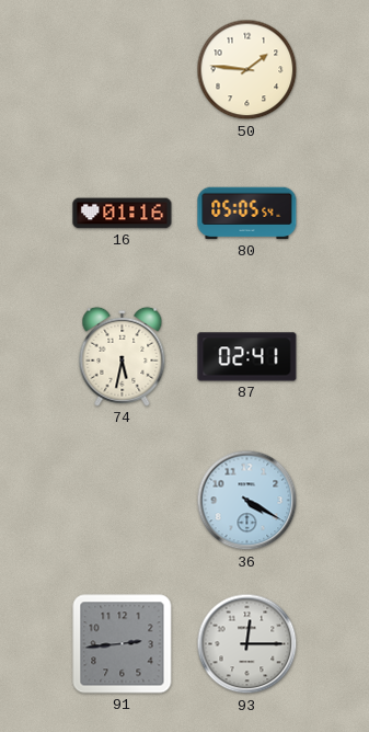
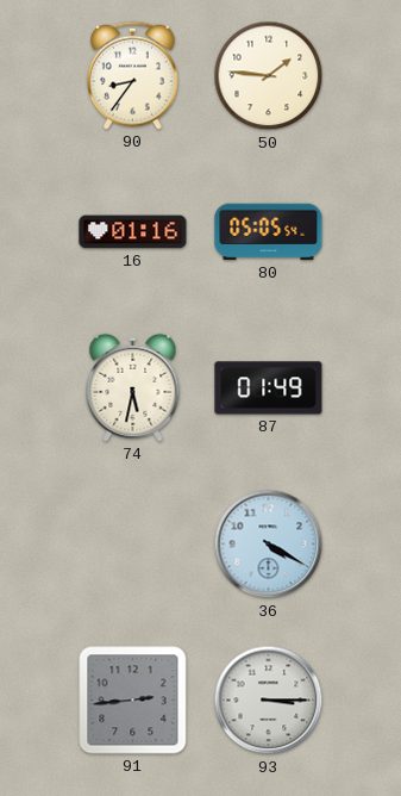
90: none -> 8:36
87: 02:41 -> 01:49
93: 12:15 -> 3:15
